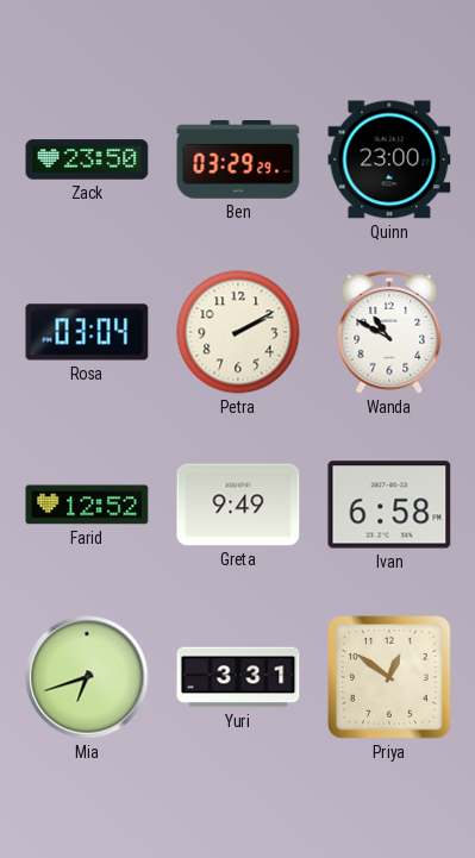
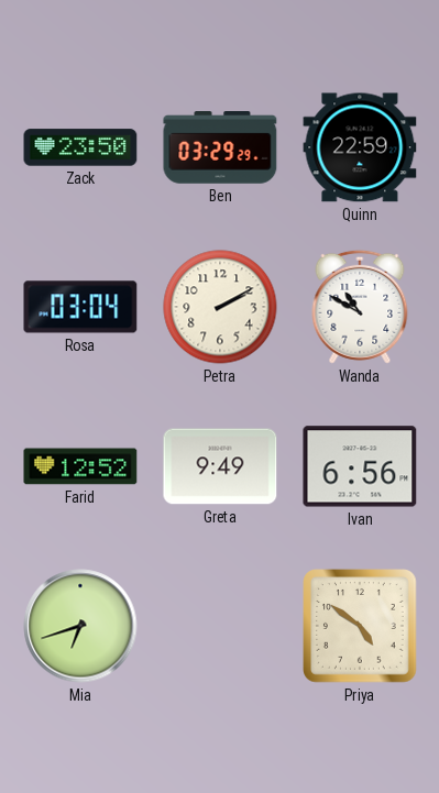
Quinn: 23:00 -> 22:59
Ivan: 6:58 -> 6:56
Yuri: 3:31 -> none
Priya: 12:51 -> 4:51
